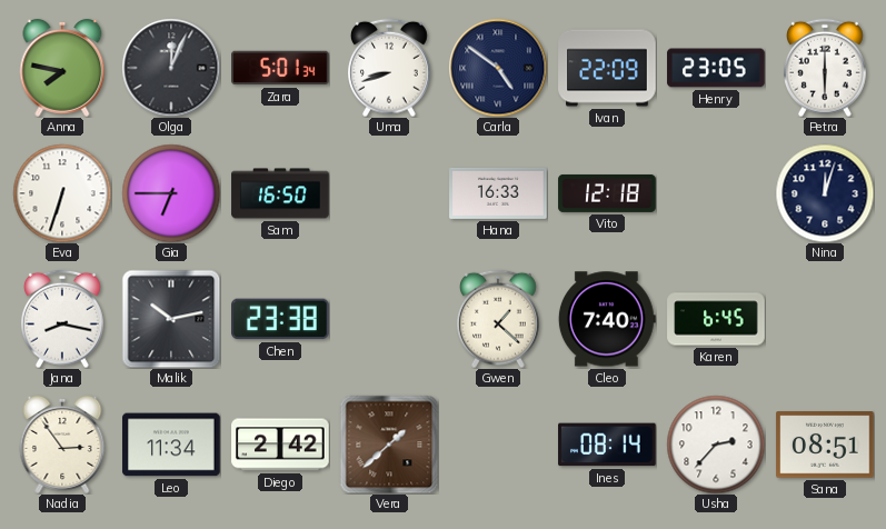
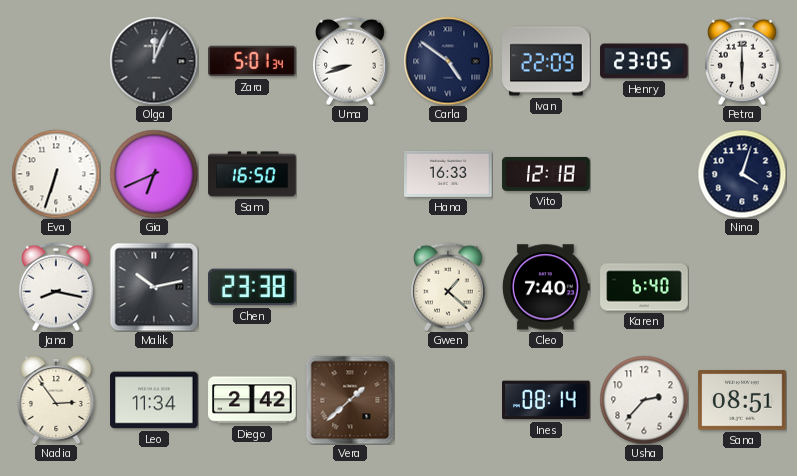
Anna: 7:47 -> none
Gia: 6:45 -> 6:41
Nina: 12:03 -> 4:03
Karen: 6:45 -> 6:40
